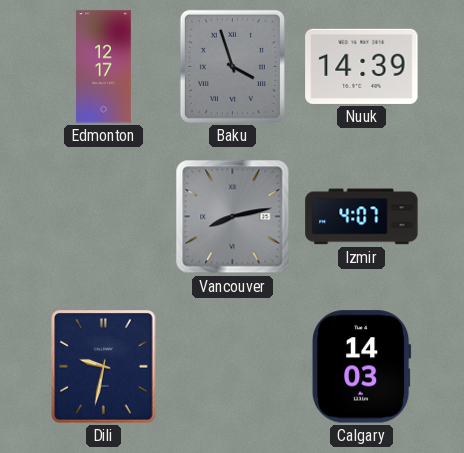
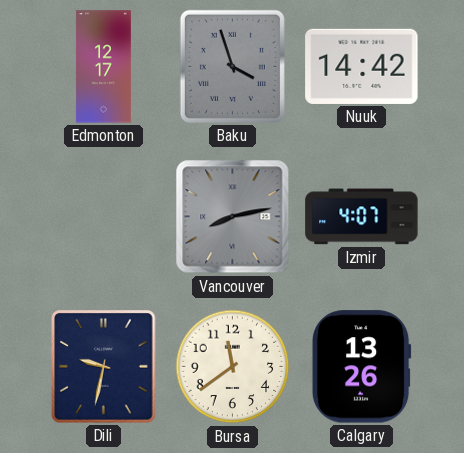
Nuuk: 14:39 -> 14:42
Bursa: none -> 11:39
Calgary: 14:03 -> 13:26
